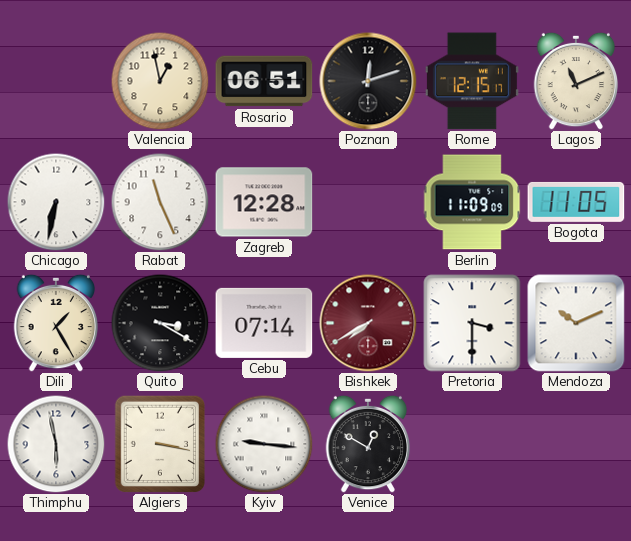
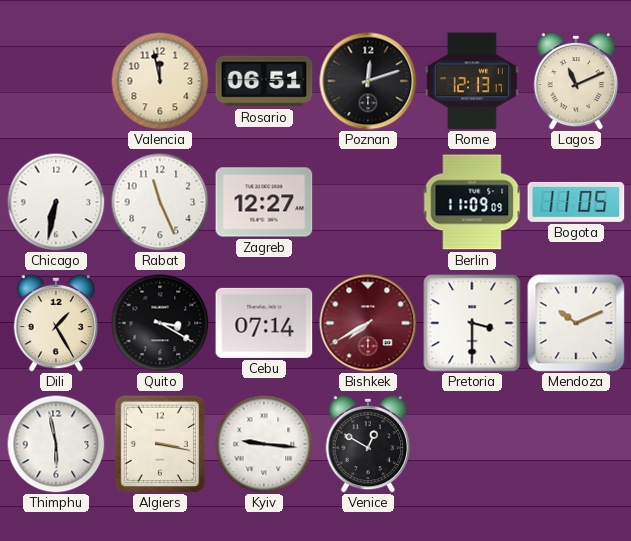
Valencia: 12:58 -> 11:58
Rome: 12:15 -> 12:13
Zagreb: 12:28 -> 12:27
